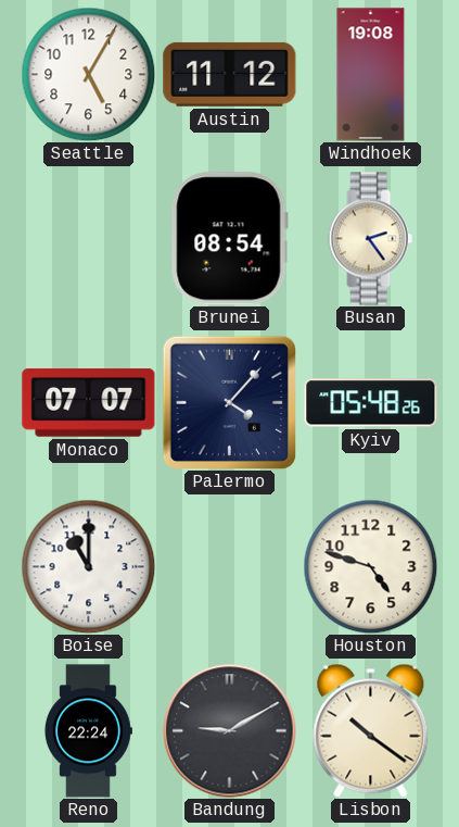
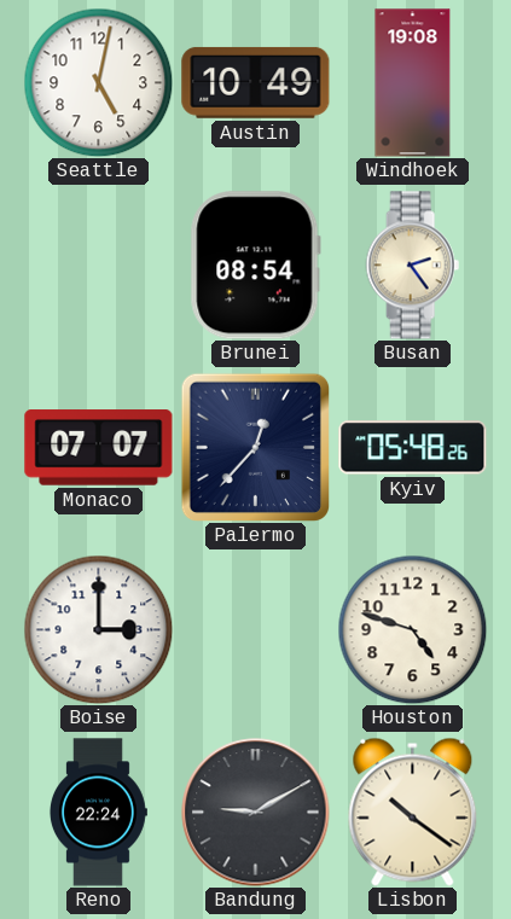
Seattle: 5:05 -> 5:02
Austin: 11:12 -> 10:49
Palermo: 4:07 -> 12:37
Boise: 11:00 -> 3:00
